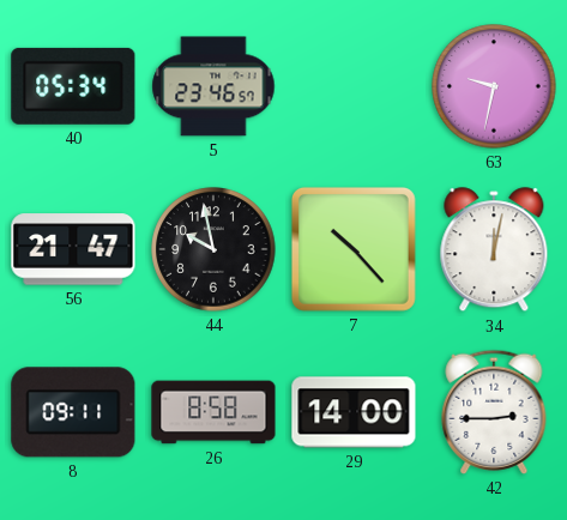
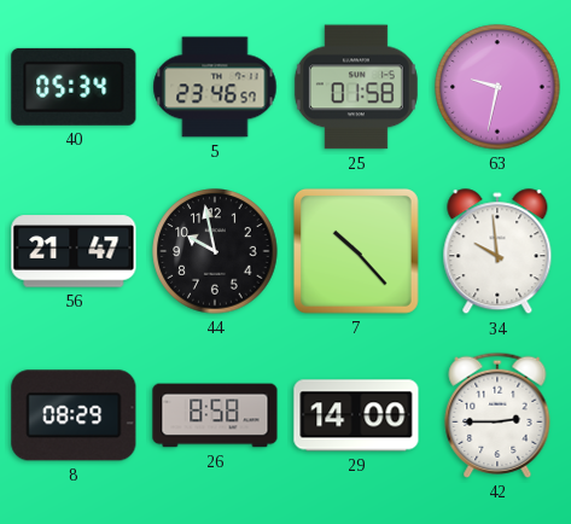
25: none -> 01:58
34: 12:02 -> 9:59
8: 09:11 -> 08:29
